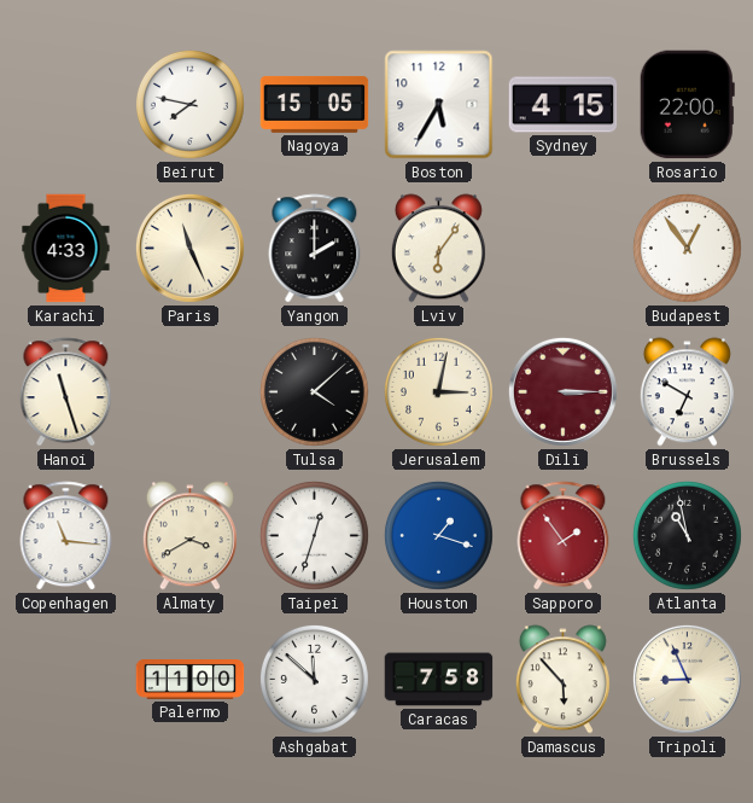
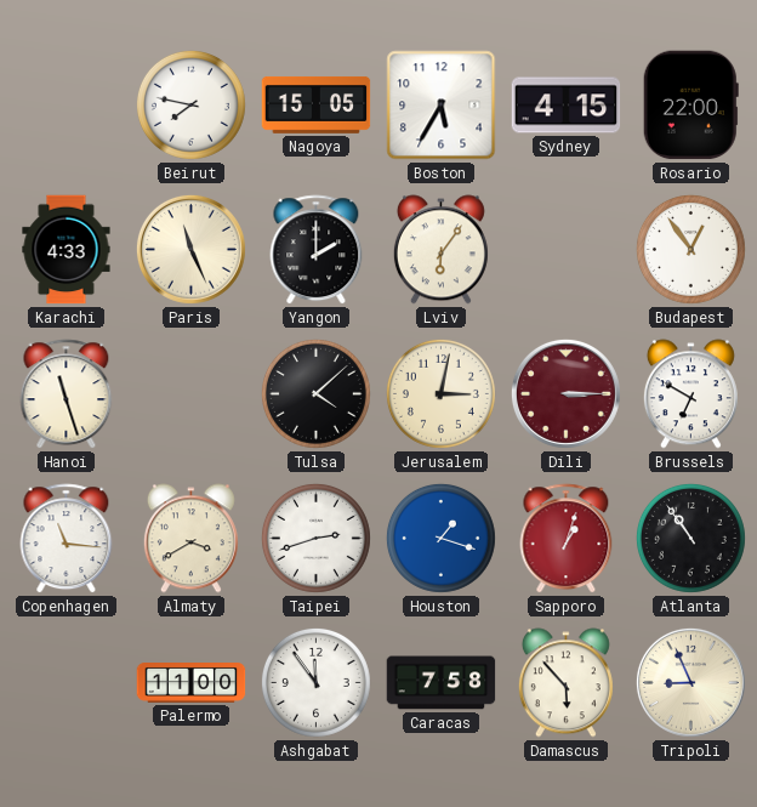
Taipei: 12:33 -> 2:42
Sapporo: 1:54 -> 1:03
Atlanta: 10:58 -> 10:54
Ashgabat: 11:52 -> 11:54
